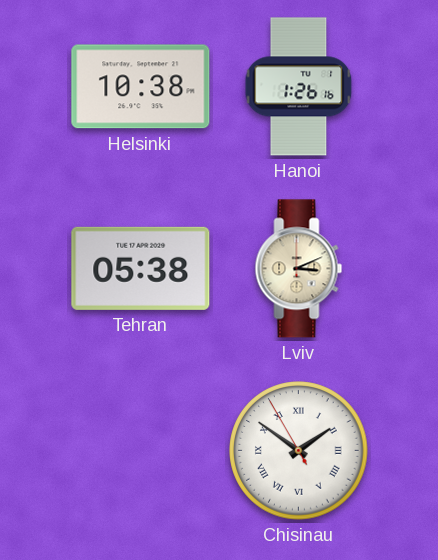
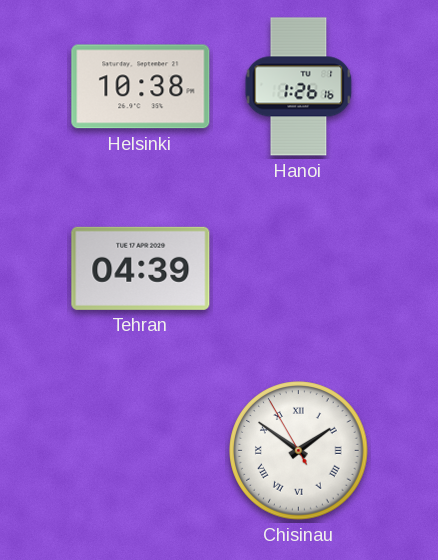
Tehran: 05:38 -> 04:39
Lviv: 3:11 -> none
